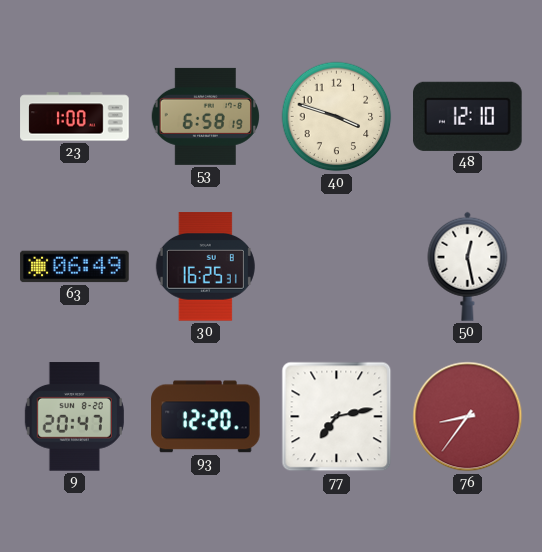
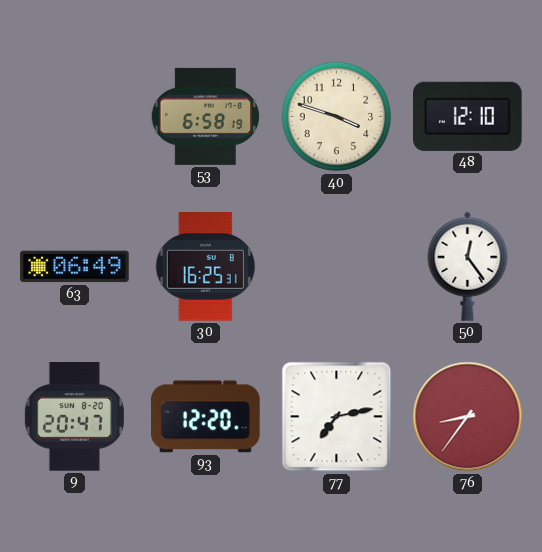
23: 1:00 -> none
50: 12:28 -> 12:24
